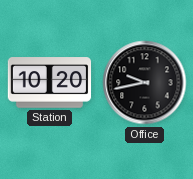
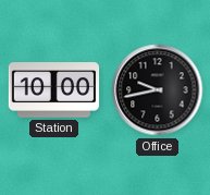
Station: 10:20 -> 10:00
